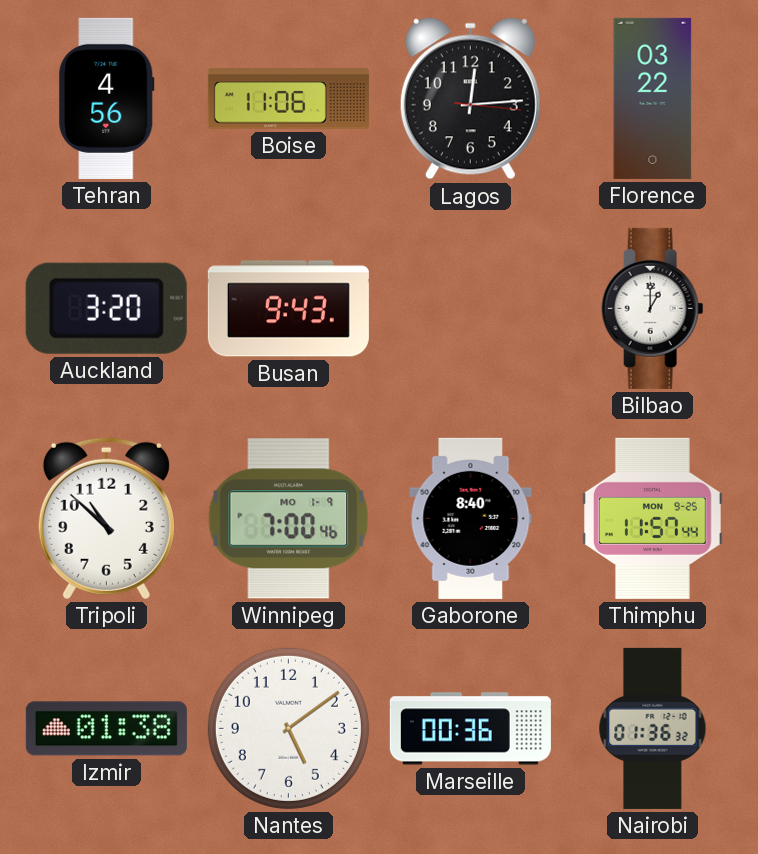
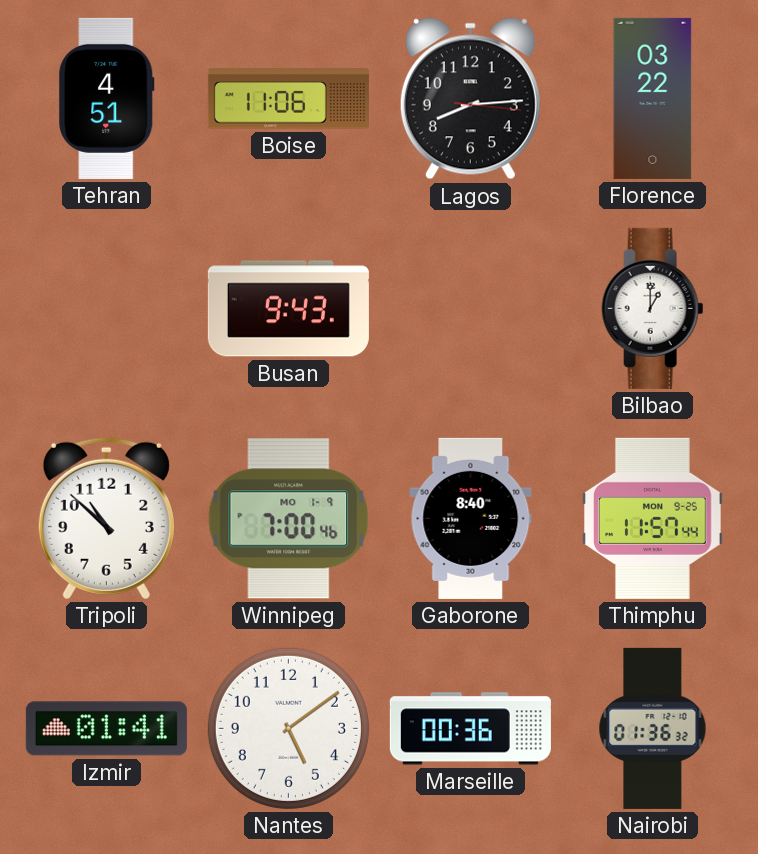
Tehran: 4:56 -> 4:51
Lagos: 12:14 -> 8:14
Auckland: 3:20 -> none
Izmir: 01:38 -> 01:41
